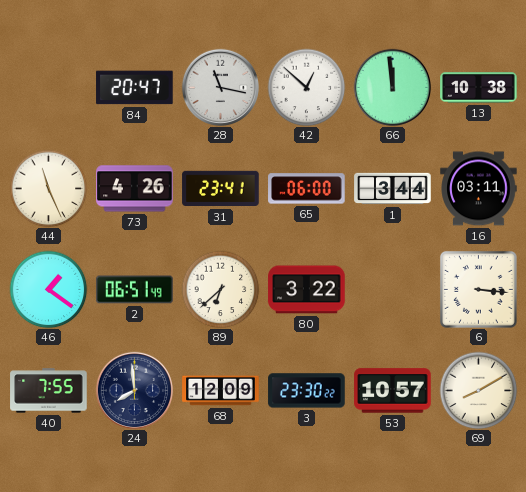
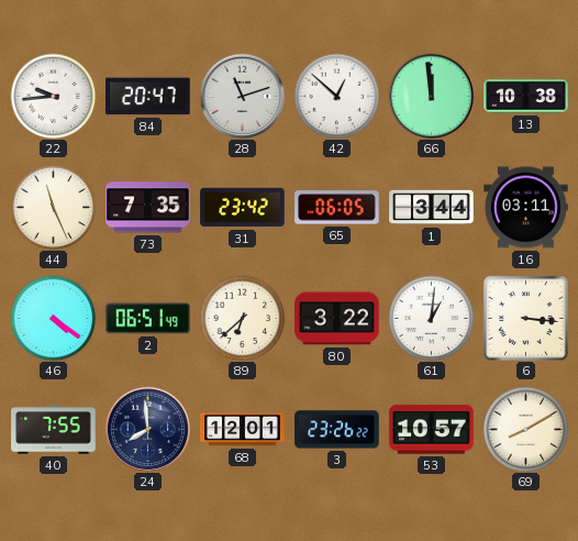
22: none -> 9:44
28: 11:17 -> 11:12
73: 4:26 -> 7:35
31: 23:41 -> 23:42
65: 06:00 -> 06:05
46: 1:21 -> 4:21
61: none -> 1:01
68: 12:09 -> 12:01
3: 23:30 -> 23:26
